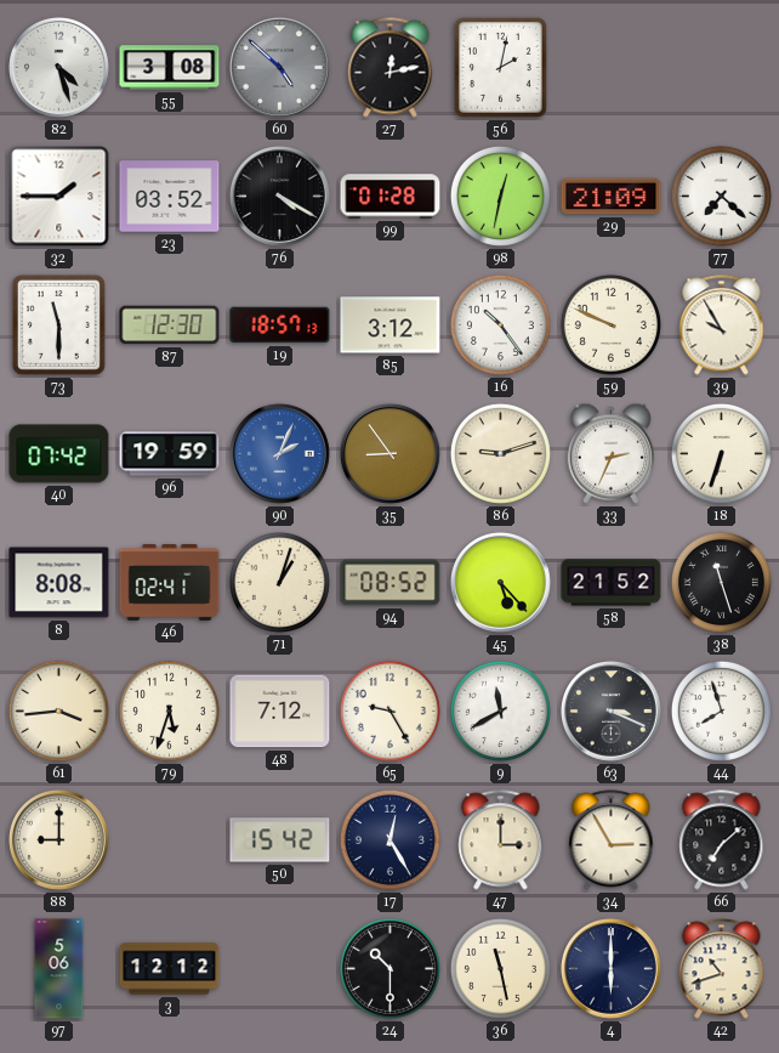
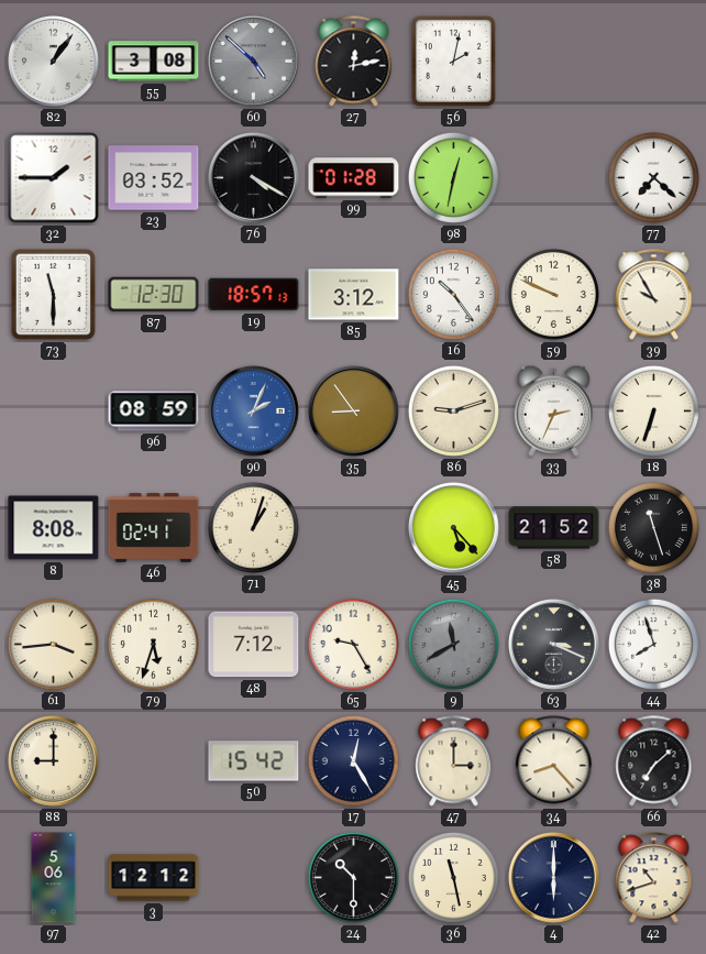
82: 4:27 -> 1:06
29: 21:09 -> none
40: 07:42 -> none
96: 19:59 -> 08:59
94: 08:52 -> none
9 dial: white -> grey
34: 2:55 -> 8:23
